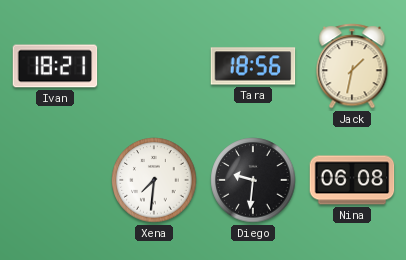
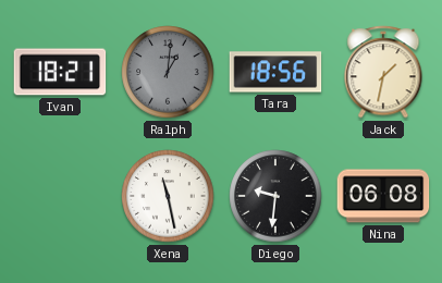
Ralph: none -> 1:01
Xena: 7:31 -> 11:28
